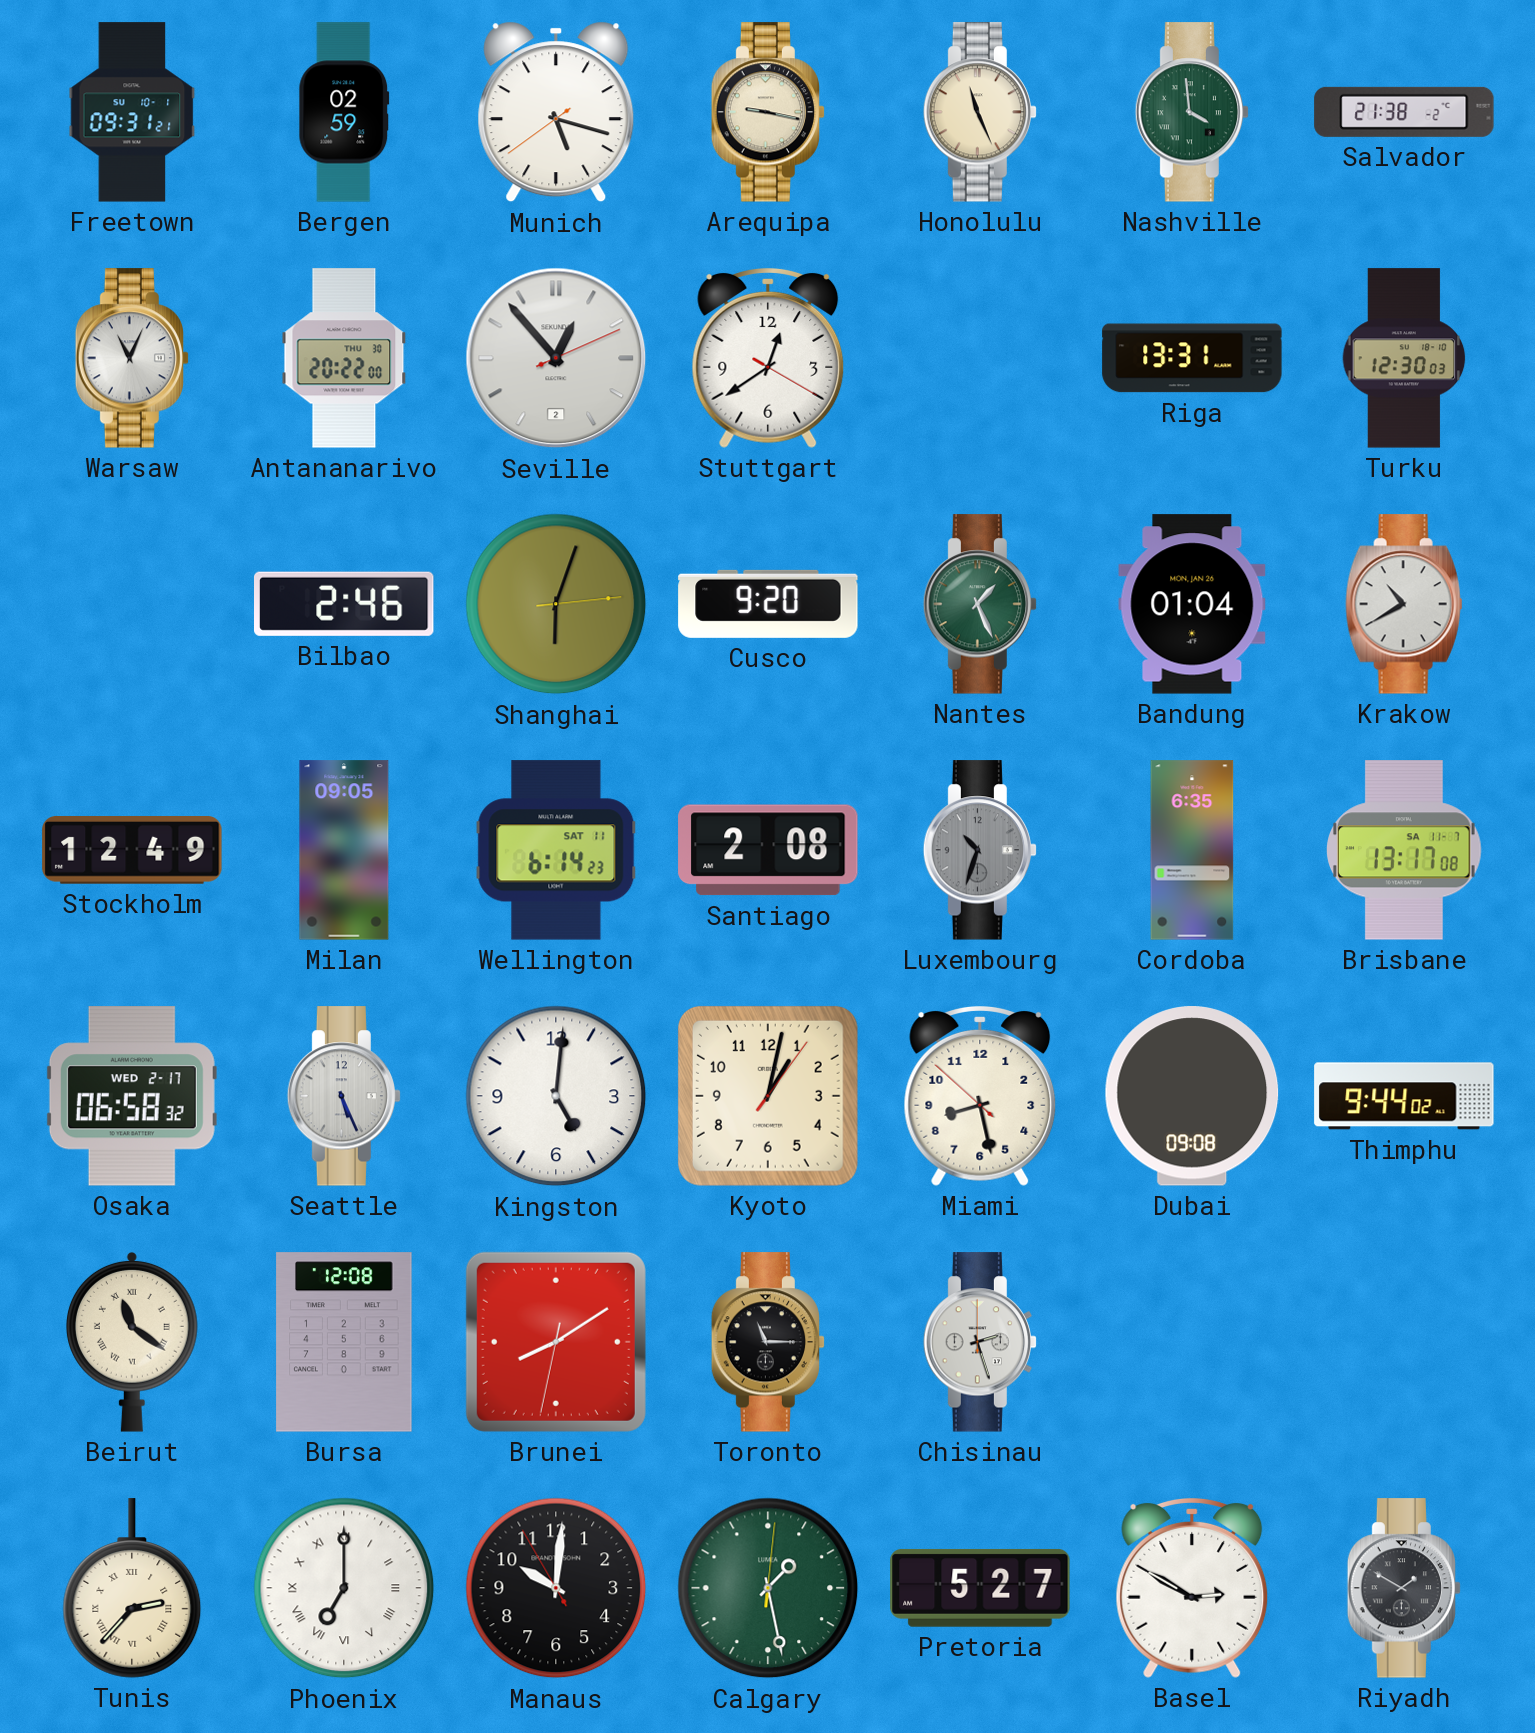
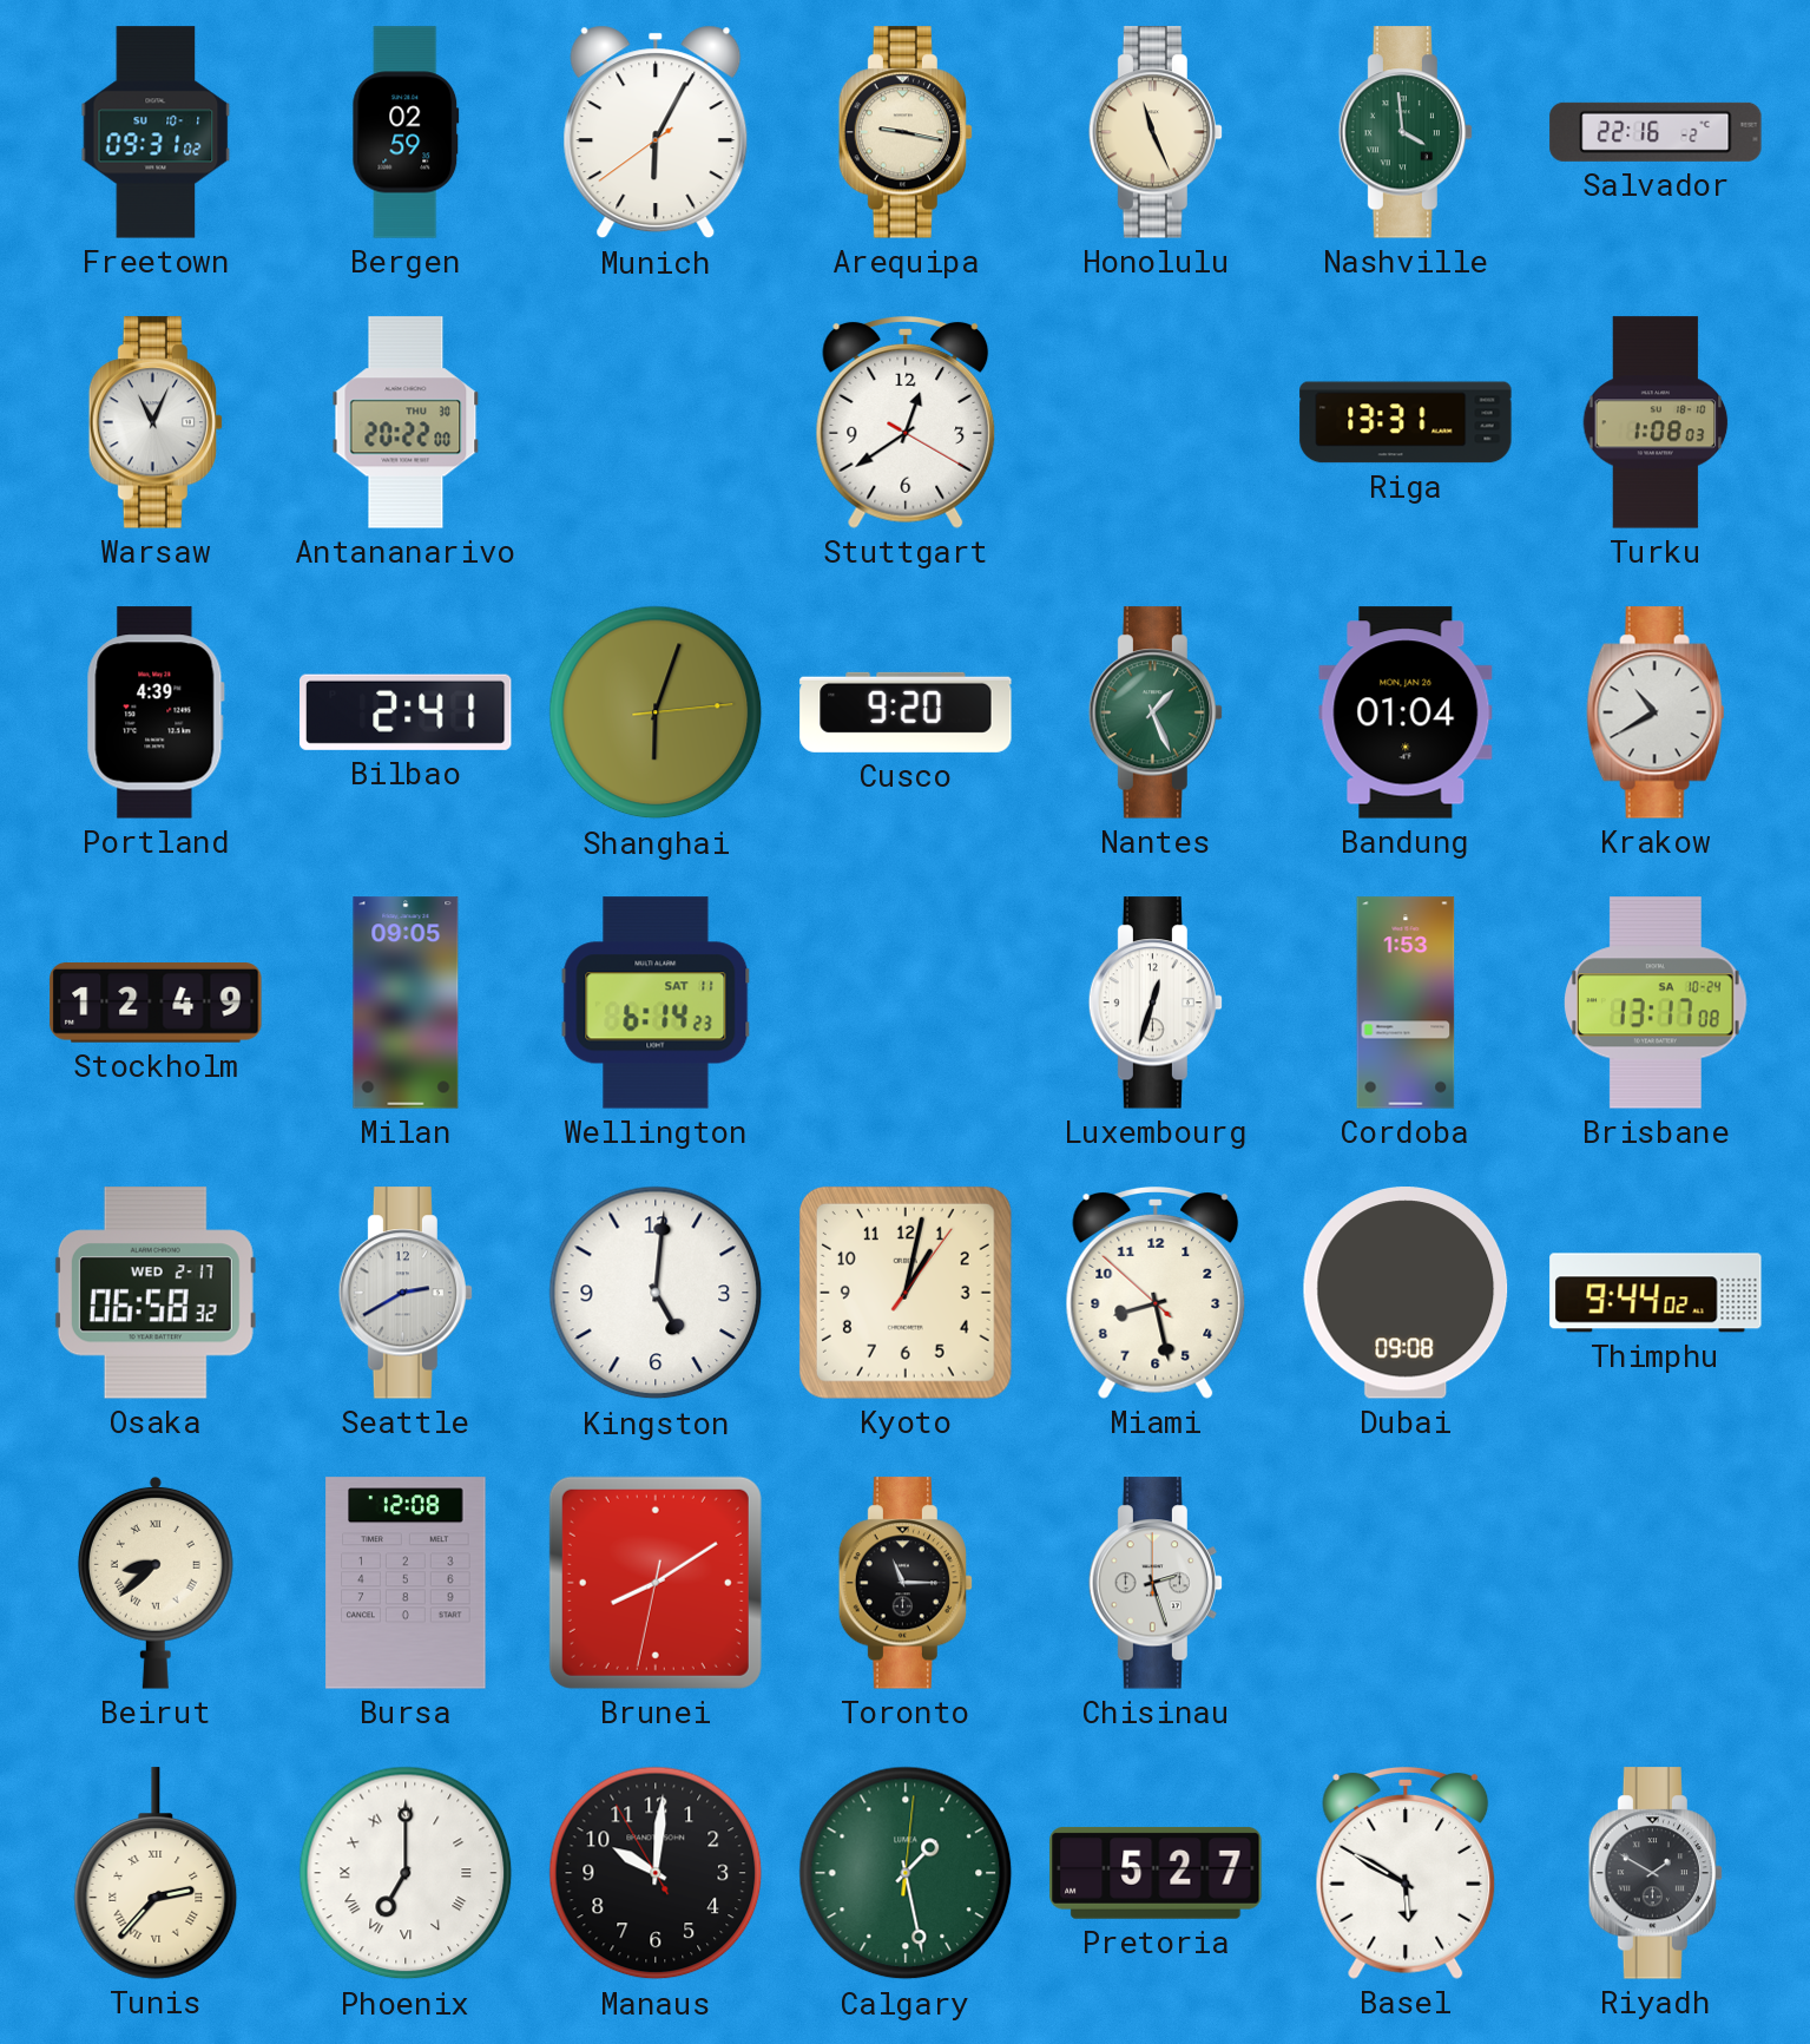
Freetown: 09:31:21 -> 09:31:02
Munich: 5:17 -> 6:04
Salvador: 21:38 -> 22:16
Seville: 12:53 -> none
Turku: 12:30 -> 1:08
Portland: none -> 4:39
Bilbao: 2:46 -> 2:41
Santiago: 2:08 -> none
Luxembourg: 10:33 -> 12:33
Luxembourg dial: grey -> white
Cordoba: 6:35 -> 1:53
Brisbane date: SA 11-7 -> SA 10-24
Seattle: 5:26 -> 2:40
Beirut: 11:21 -> 8:38
Basel: 2:50 -> 5:50
